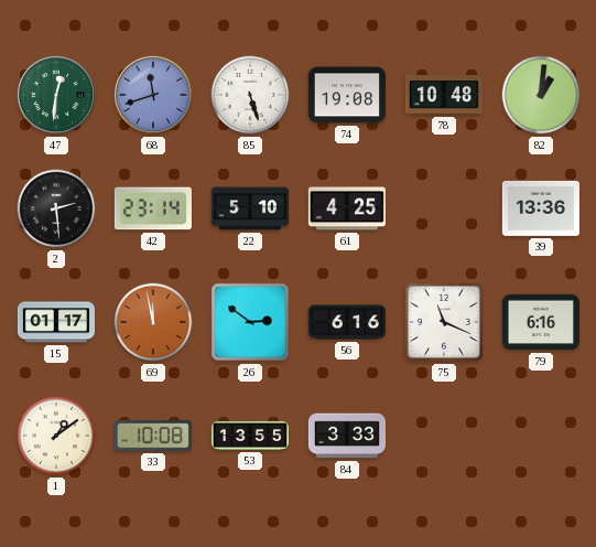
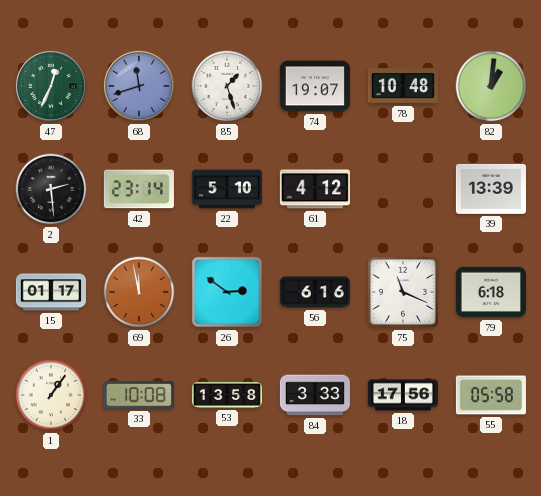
47: 12:31 -> 12:34
85: 5:27 -> 1:27
74: 19:08 -> 19:07
61: 4:25 -> 4:12
39: 13:36 -> 13:39
79: 6:16 -> 6:18
1: 1:09 -> 1:06
53: 13:55 -> 13:58
18: none -> 17:56
55: none -> 05:58
